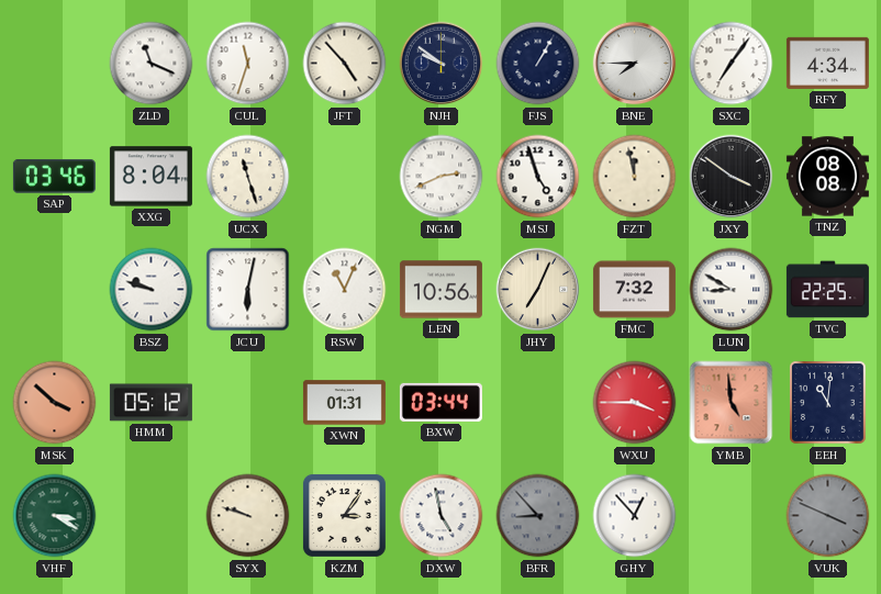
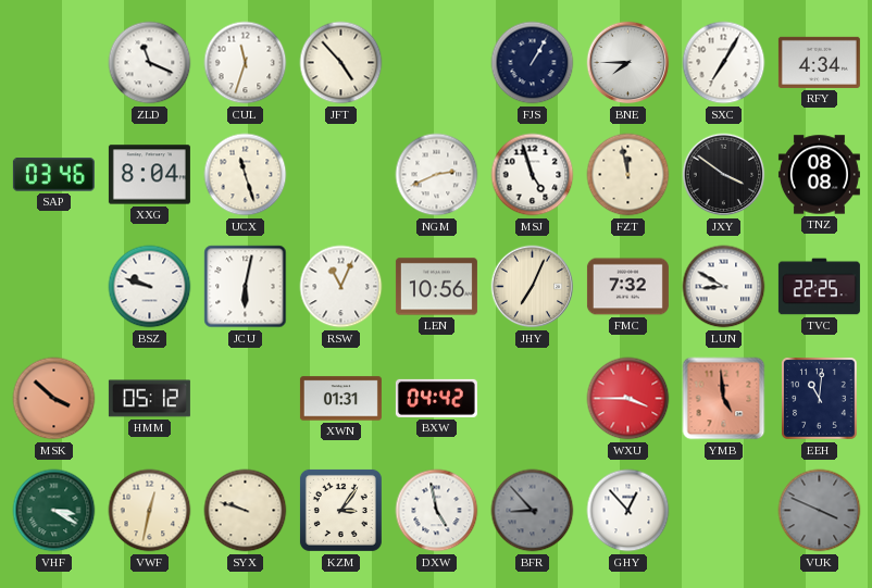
NJH: 9:51 -> none
SXC: 7:06 -> 7:05
BXW: 03:44 -> 04:42
VWF: none -> 12:32
